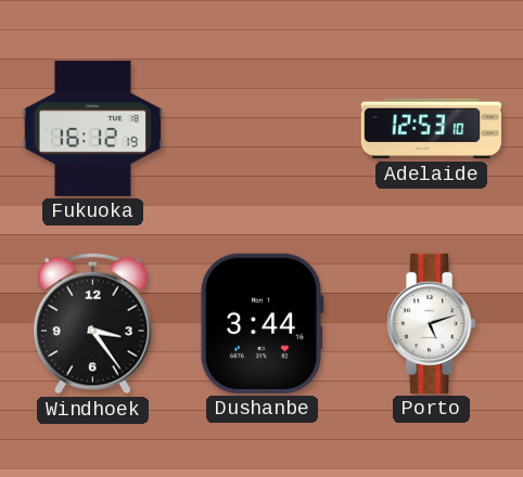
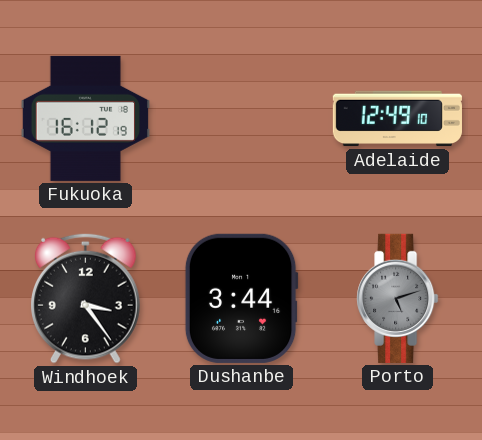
Adelaide: 12:53 -> 12:49
Porto dial: white -> grey
